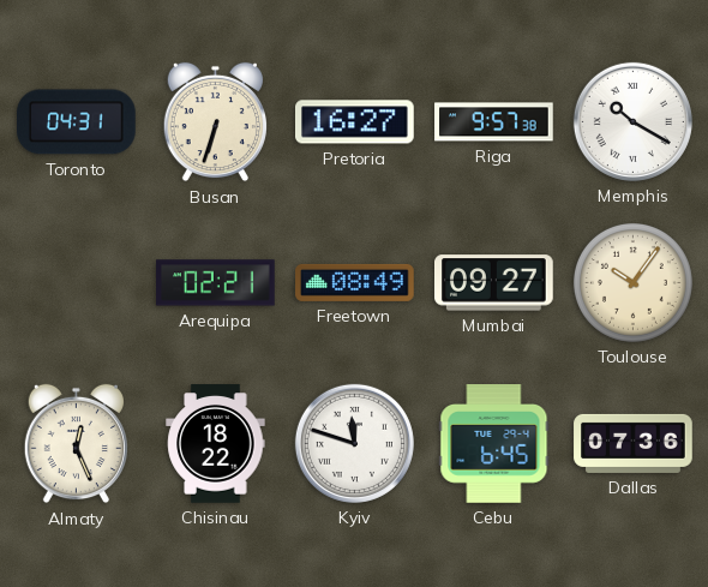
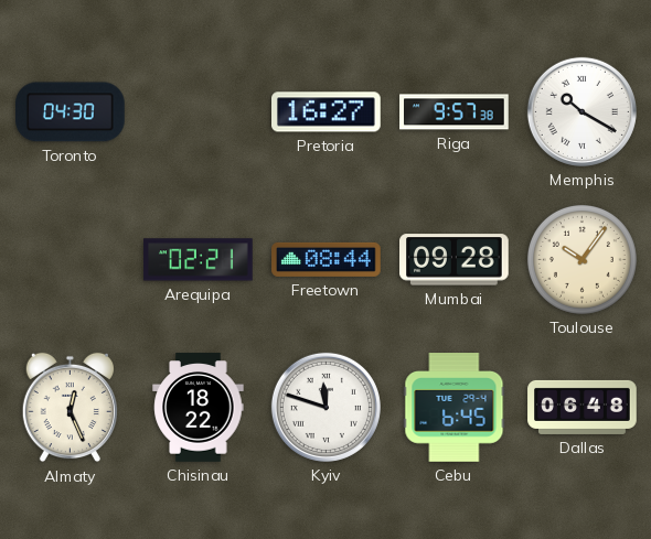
Toronto: 04:31 -> 04:30
Busan: 6:33 -> none
Freetown: 08:49 -> 08:44
Mumbai: 09:27 -> 09:28
Dallas: 07:36 -> 06:48
